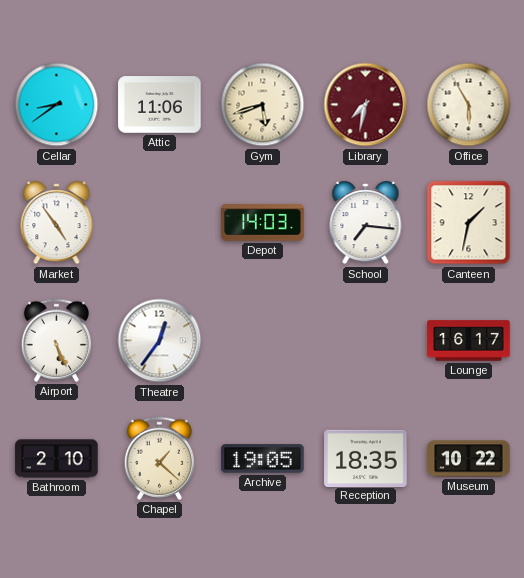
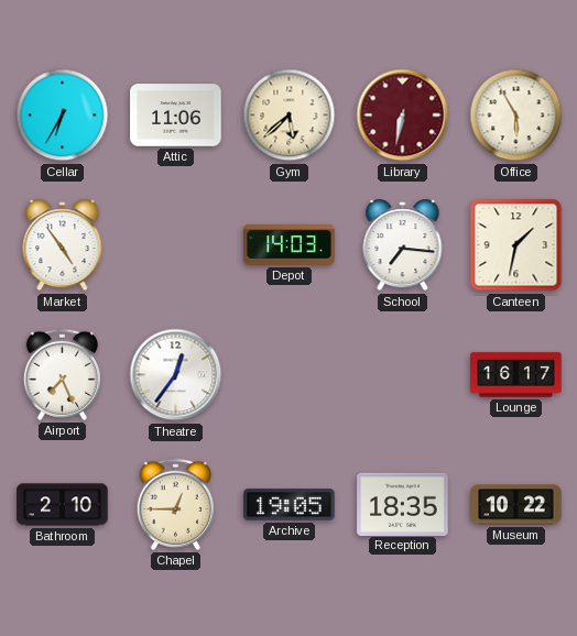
Cellar: 8:39 -> 6:35
Gym: 5:42 -> 5:38
Library: 7:32 -> 6:32
Airport: 5:26 -> 7:26
Chapel: 1:22 -> 12:45
